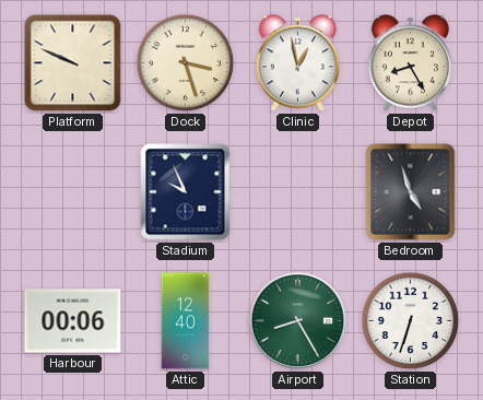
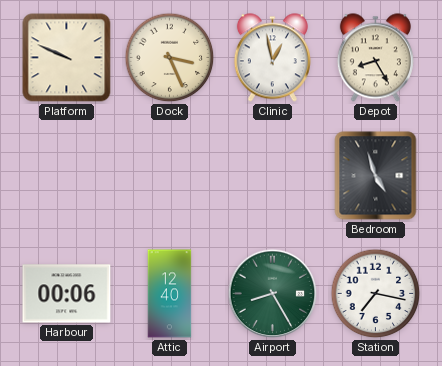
Dock: 3:27 -> 3:26
Stadium: 9:56 -> none
Station: 6:33 -> 7:17
